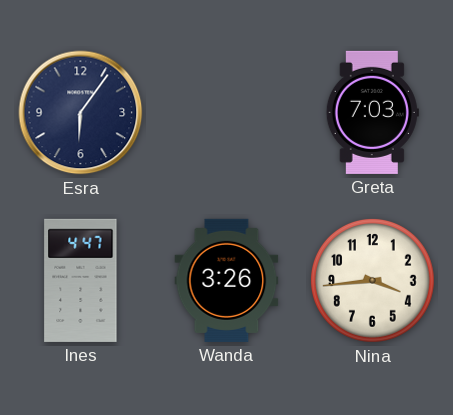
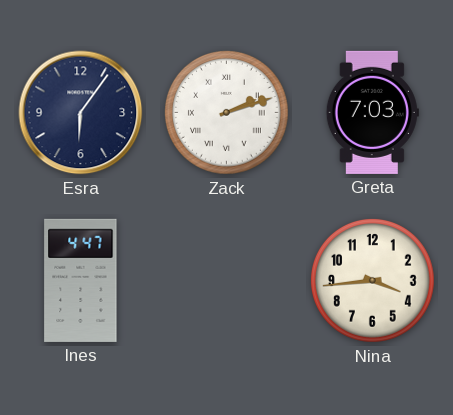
Zack: none -> 2:12
Wanda: 3:26 -> none
